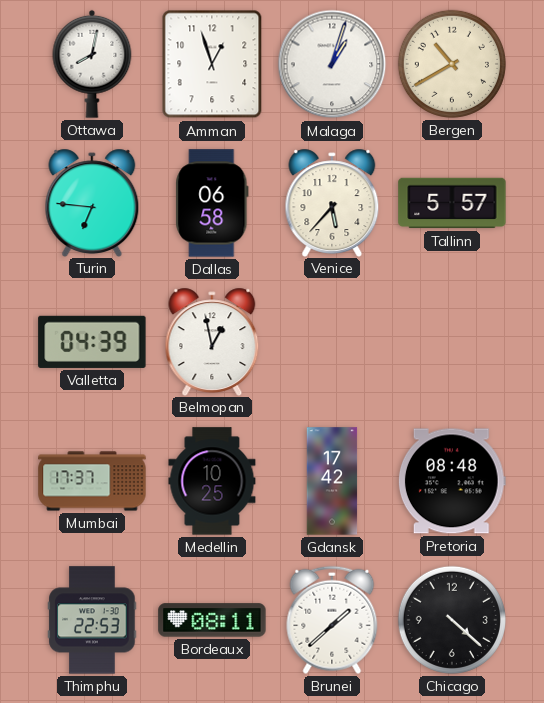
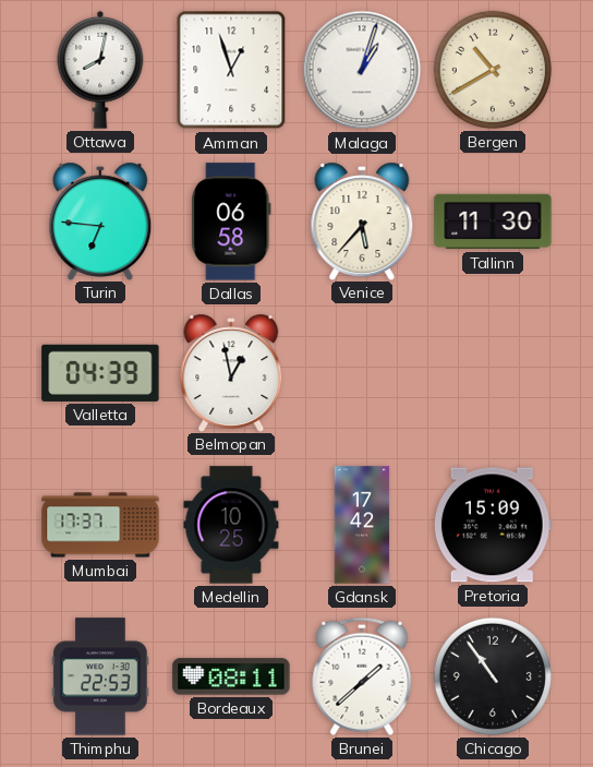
Tallinn: 5:57 -> 11:30
Pretoria: 08:48 -> 15:09
Chicago: 4:22 -> 10:54
